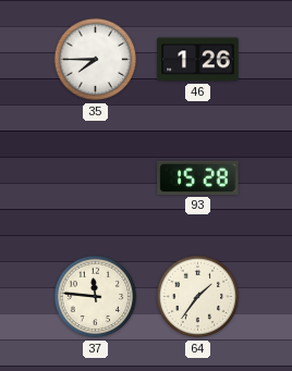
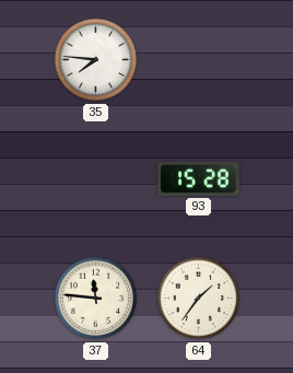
35: 7:45 -> 7:46
46: 1:26 -> none
